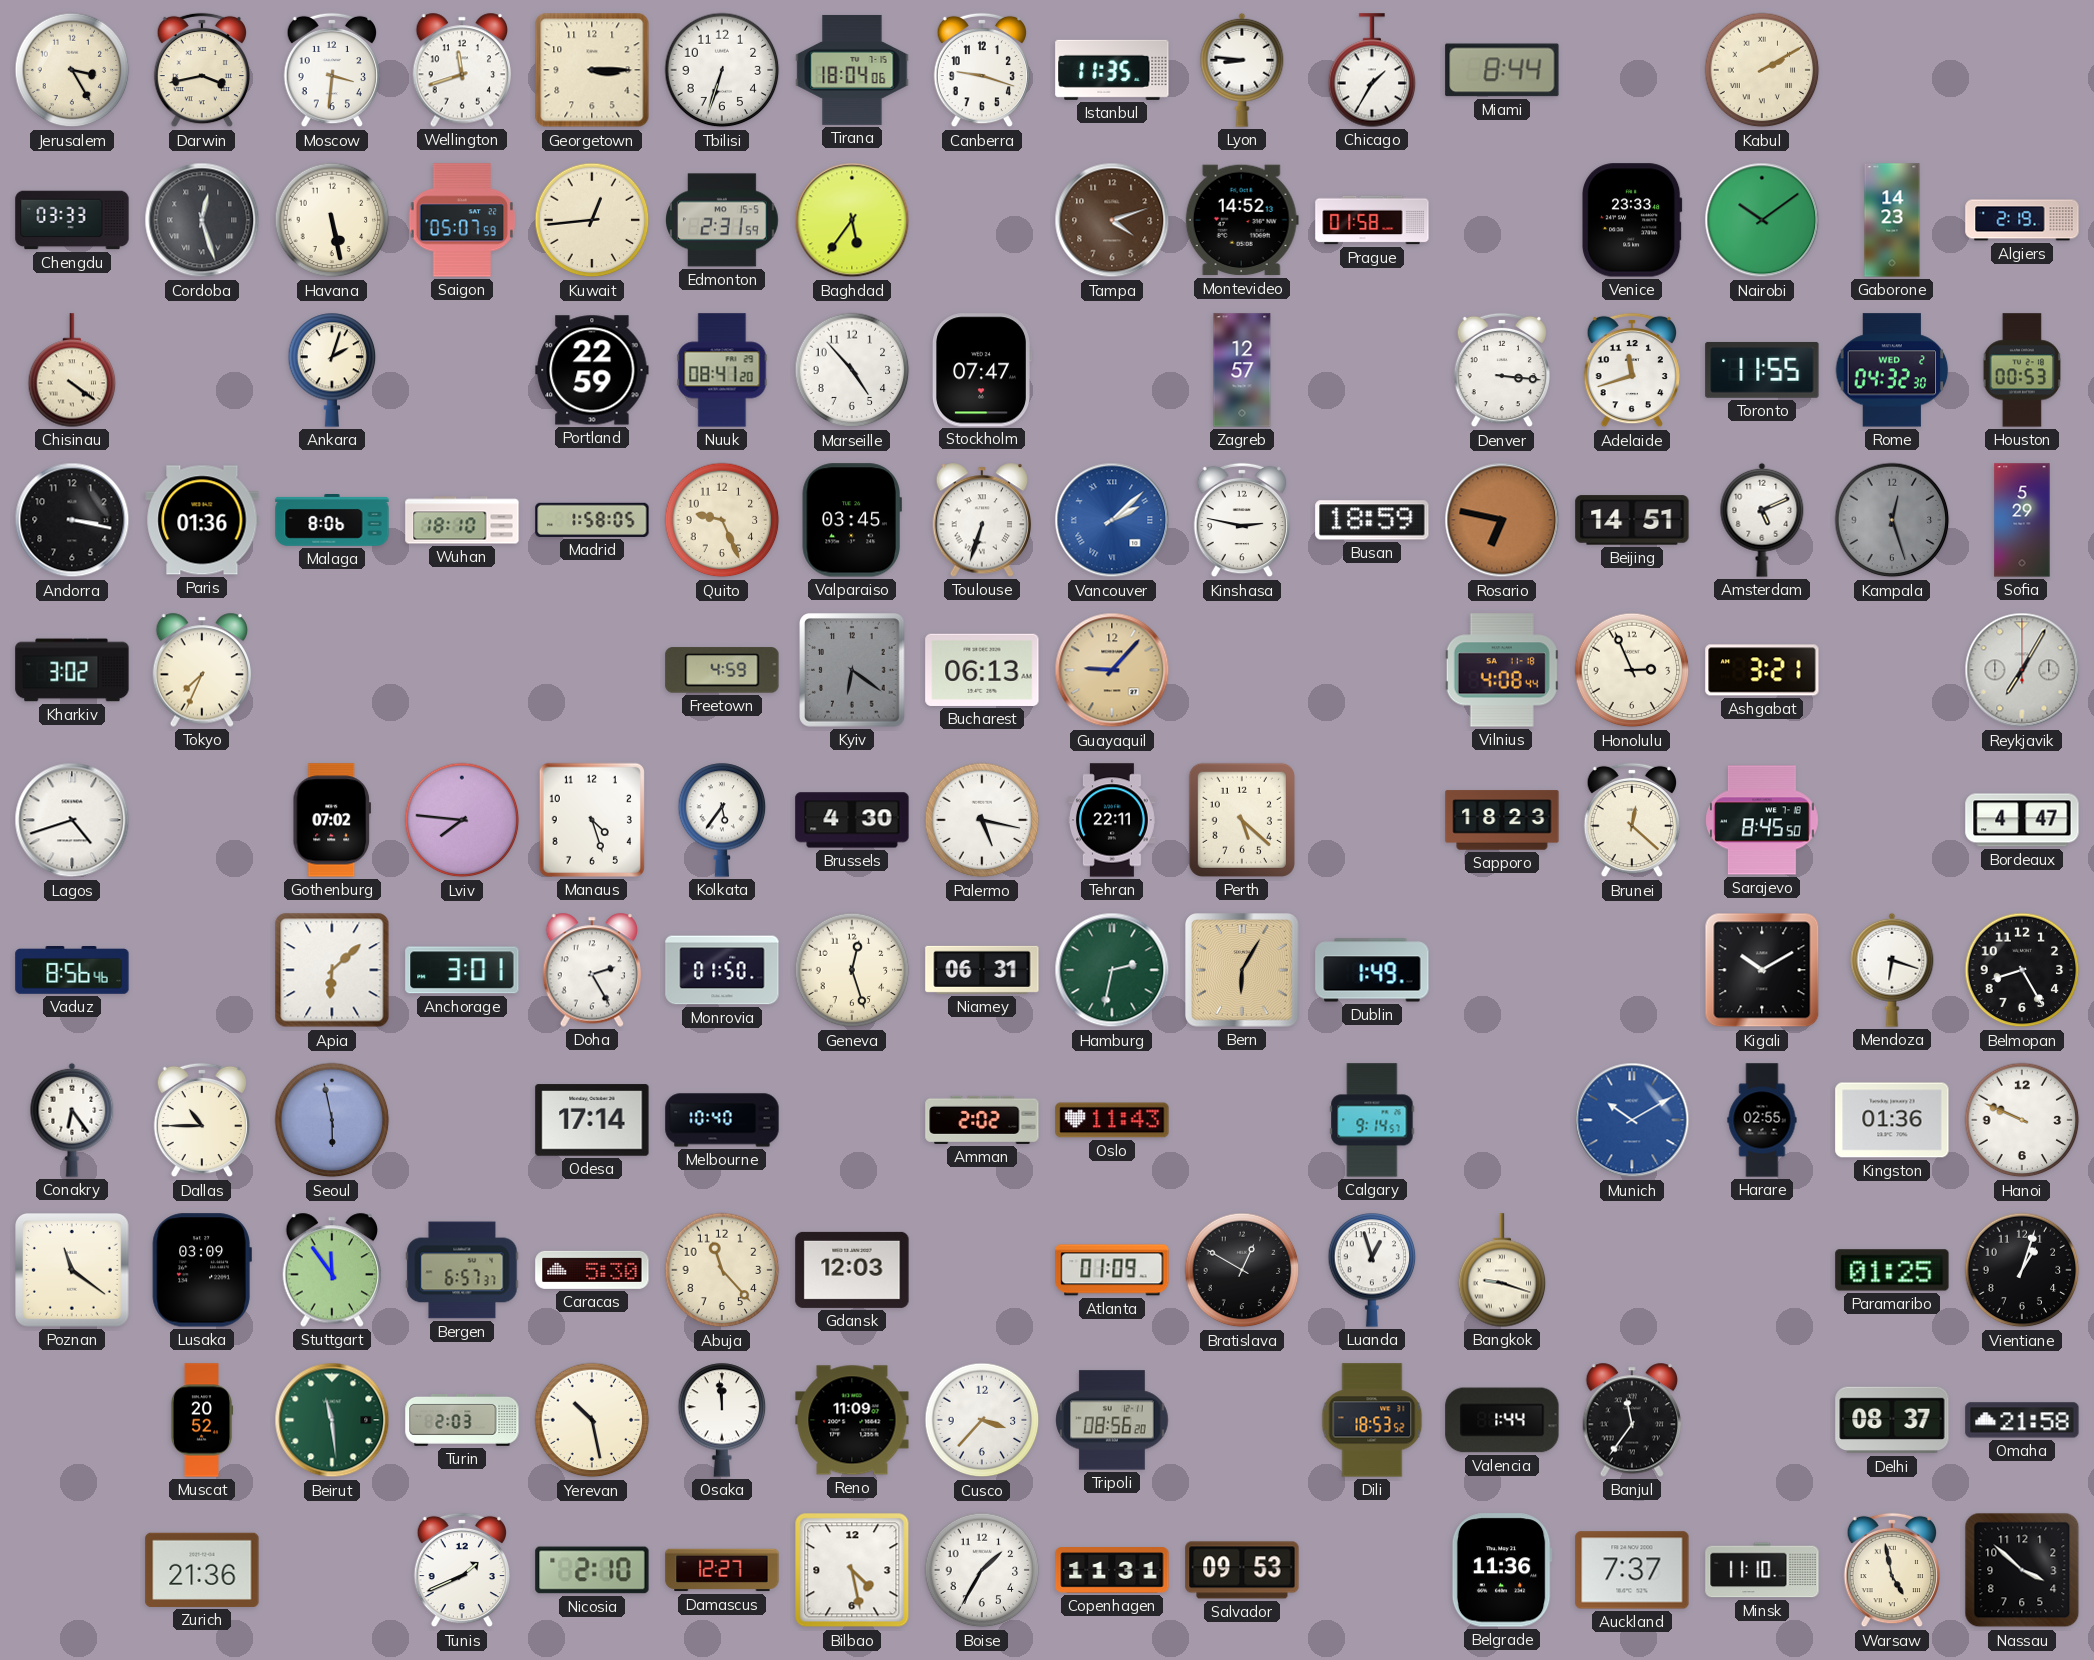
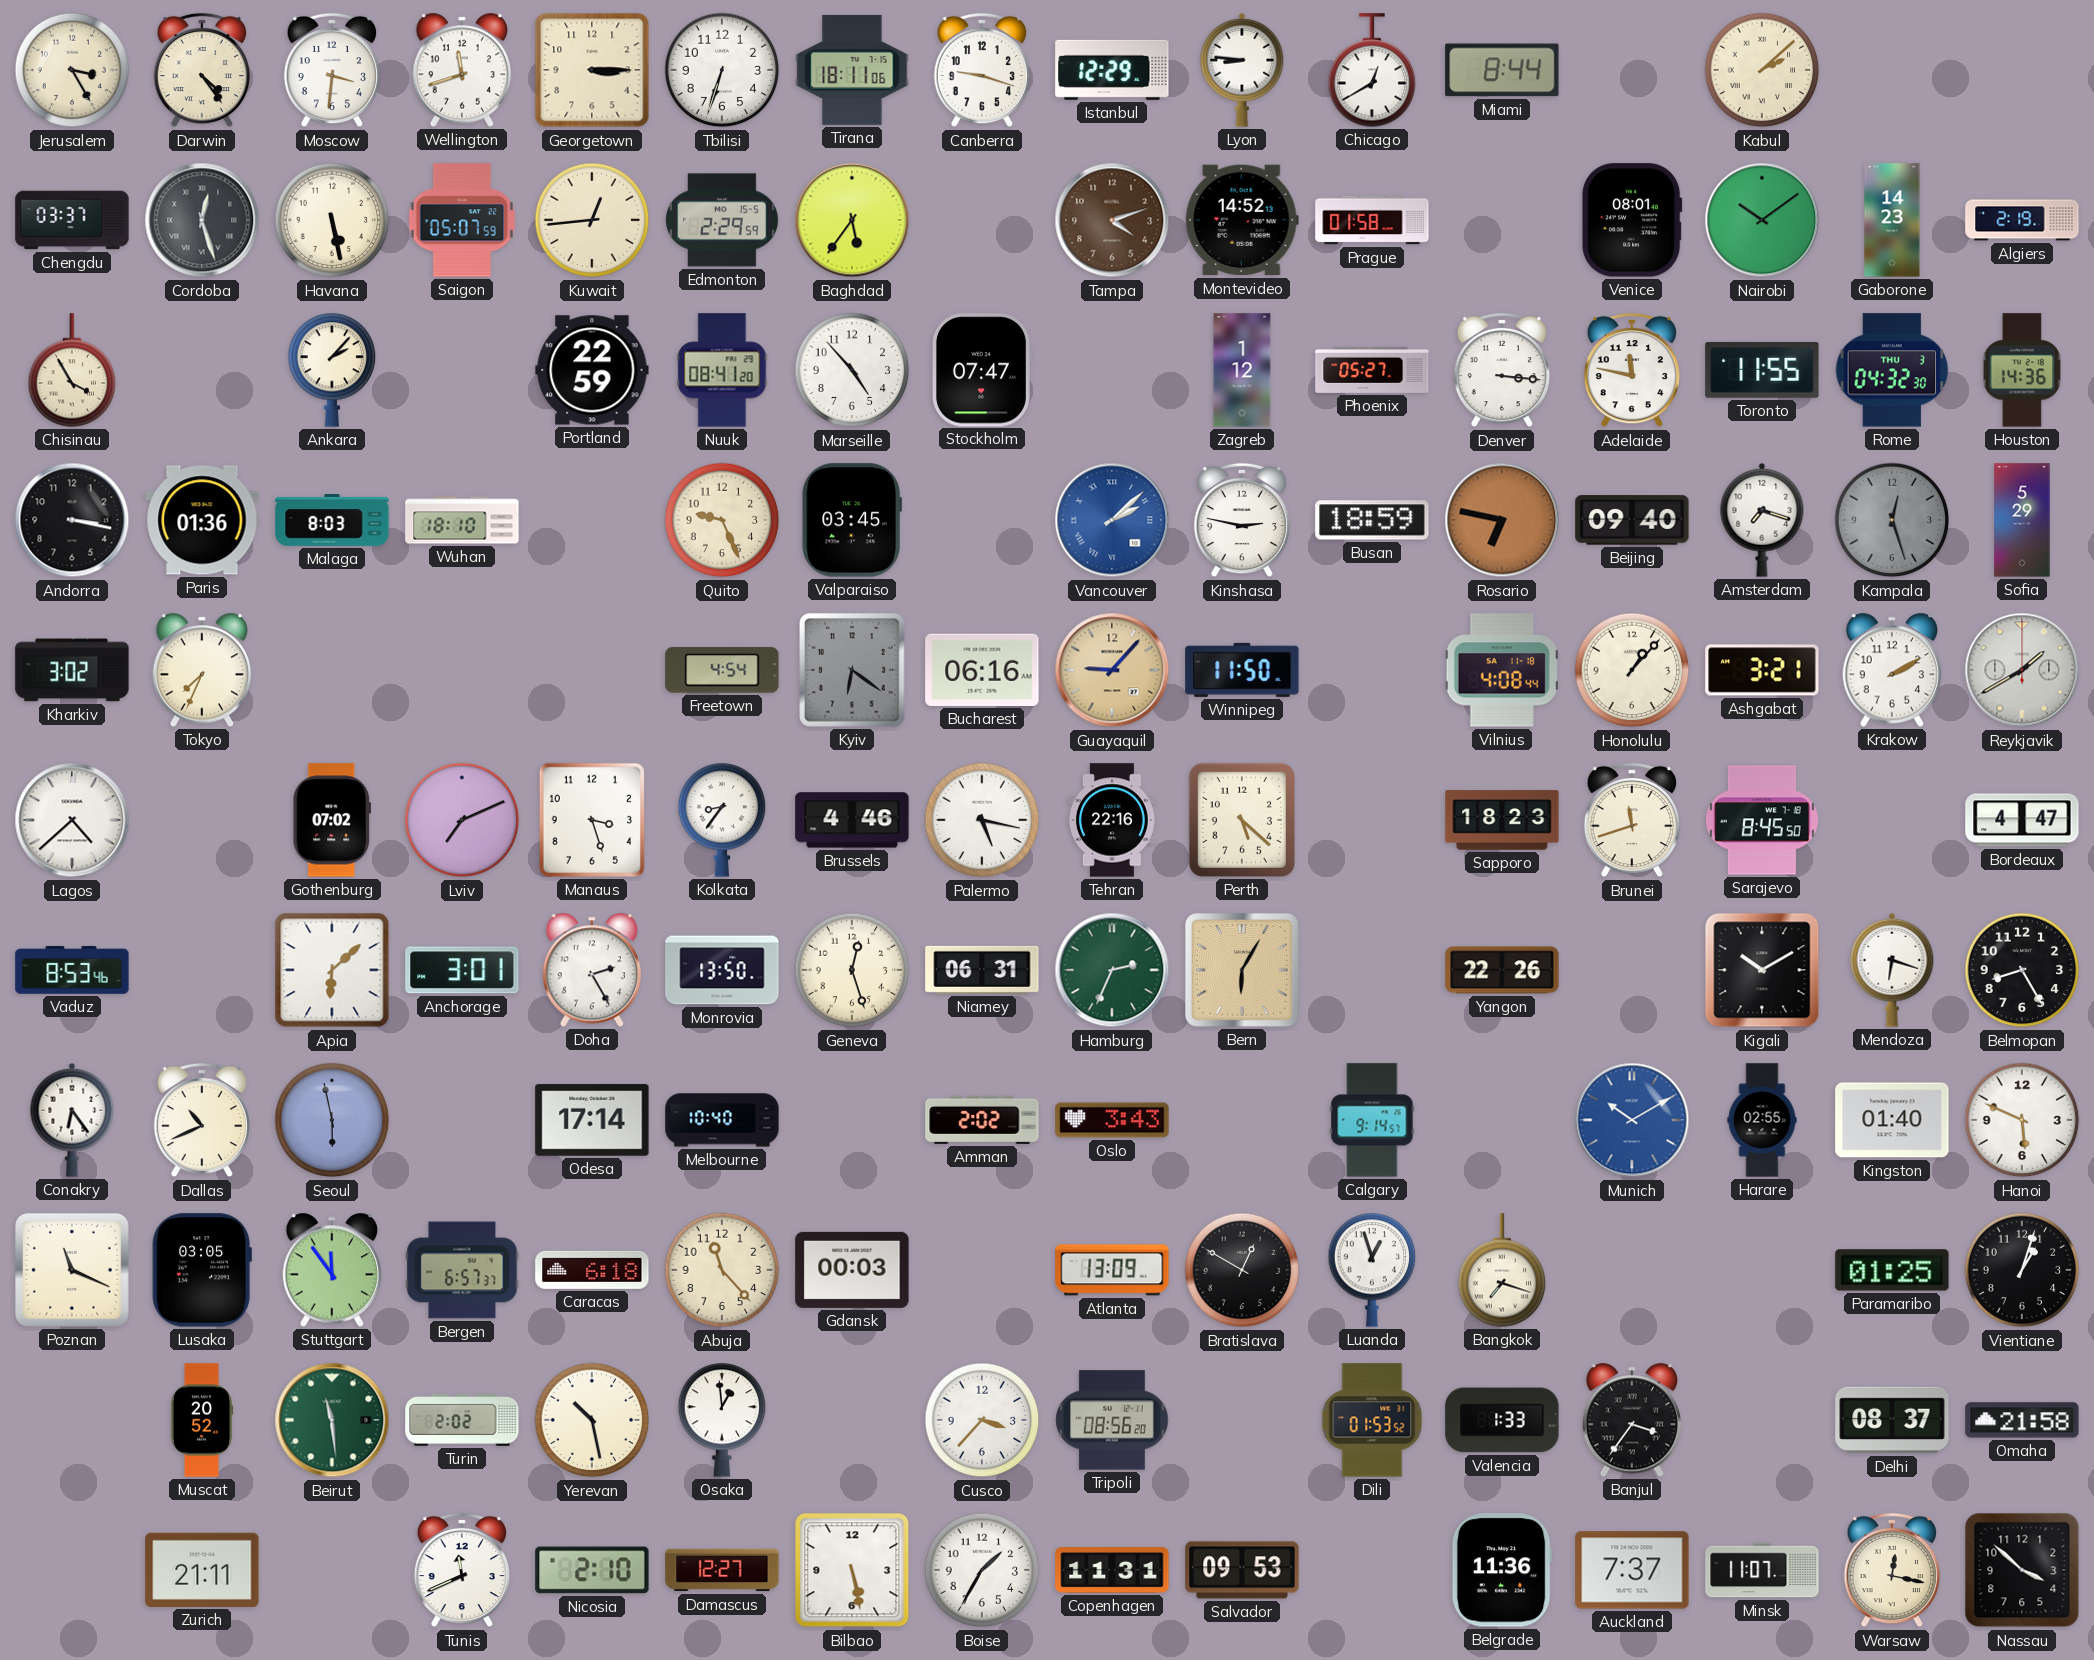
Darwin: 3:43 -> 4:24
Tirana: 18:04 -> 18:11
Istanbul: 11:35 -> 12:29
Chicago: 1:35 -> 12:40
Kabul: 2:10 -> 2:08
Chengdu: 03:33 -> 03:37
Edmonton: 2:31 -> 2:29
Venice: 23:33 -> 08:01
Chisinau: 4:21 -> 3:55
Ankara: 2:03 -> 2:07
Zagreb: 12:57 -> 1:12
Phoenix: none -> 05:27
Adelaide: 11:42 -> 11:47
Rome date: WED 2 -> THU 3
Houston: 00:53 -> 14:36
Malaga: 8:06 -> 8:03
Madrid: 1:58 -> none
Toulouse: 6:33 -> none
Beijing: 14:51 -> 09:40
Amsterdam: 5:11 -> 7:18
Freetown: 4:59 -> 4:54
Bucharest: 06:13 -> 06:16
Winnipeg: none -> 11:50
Honolulu: 2:56 -> 1:07
Krakow: none -> 2:10
Reykjavik: 7:05 -> 1:40
Lagos: 4:42 -> 4:38
Lviv: 7:46 -> 7:11
Manaus: 4:27 -> 3:27
Kolkata: 5:36 -> 8:36
Brussels: 4:30 -> 4:46
Tehran: 22:11 -> 22:16
Brunei: 12:22 -> 11:42
Vaduz: 8:56 -> 8:53
Monrovia: 01:50 -> 13:50
Hamburg: 2:32 -> 2:34
Dublin: 1:49 -> none
Yangon: none -> 22:26
Dallas: 10:45 -> 10:41
Oslo: 11:43 -> 3:43
Kingston: 01:36 -> 01:40
Hanoi: 9:49 -> 5:49
Poznan: 11:21 -> 11:19
Lusaka: 03:09 -> 03:05
Caracas: 5:30 -> 6:18
Gdansk: 12:03 -> 00:03
Atlanta: 01:09 -> 13:09
Bangkok: 9:18 -> 7:18
Turin: 2:03 -> 2:02
Osaka: 11:59 -> 12:59
Reno: 11:09 -> none
Dili: 18:53 -> 01:53
Valencia: 1:44 -> 1:33
Banjul: 11:36 -> 3:36
Zurich: 21:36 -> 21:11
Tunis: 1:41 -> 11:41
Bilbao: 4:28 -> 5:28
Minsk: 11:10 -> 11:07
Warsaw: 4:58 -> 12:17
